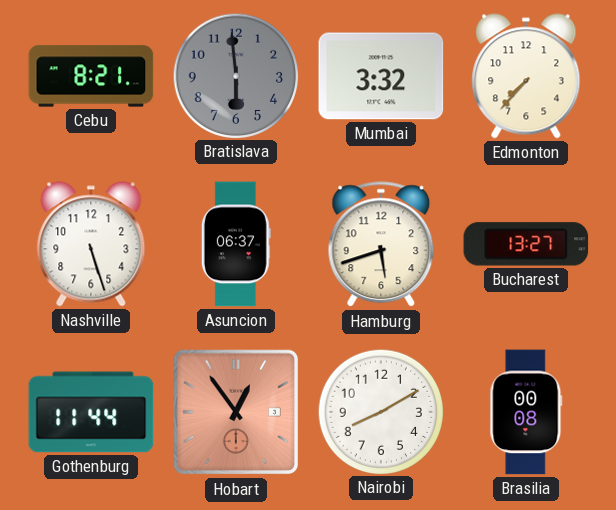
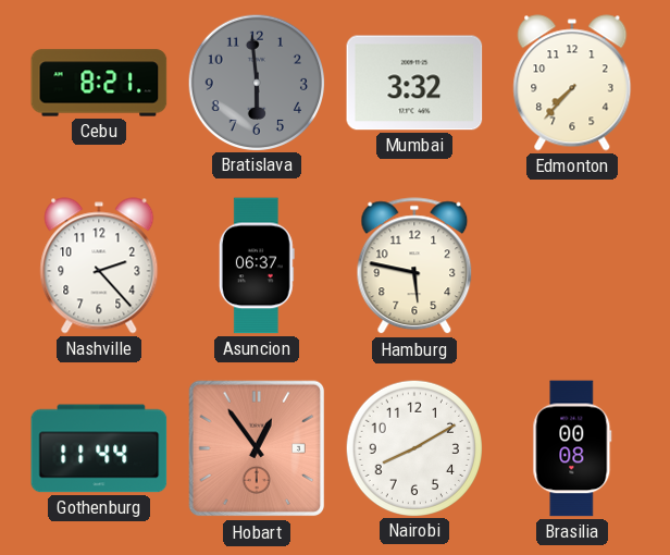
Nashville: 5:27 -> 2:23
Hamburg: 5:42 -> 5:47
Bucharest: 13:27 -> none
